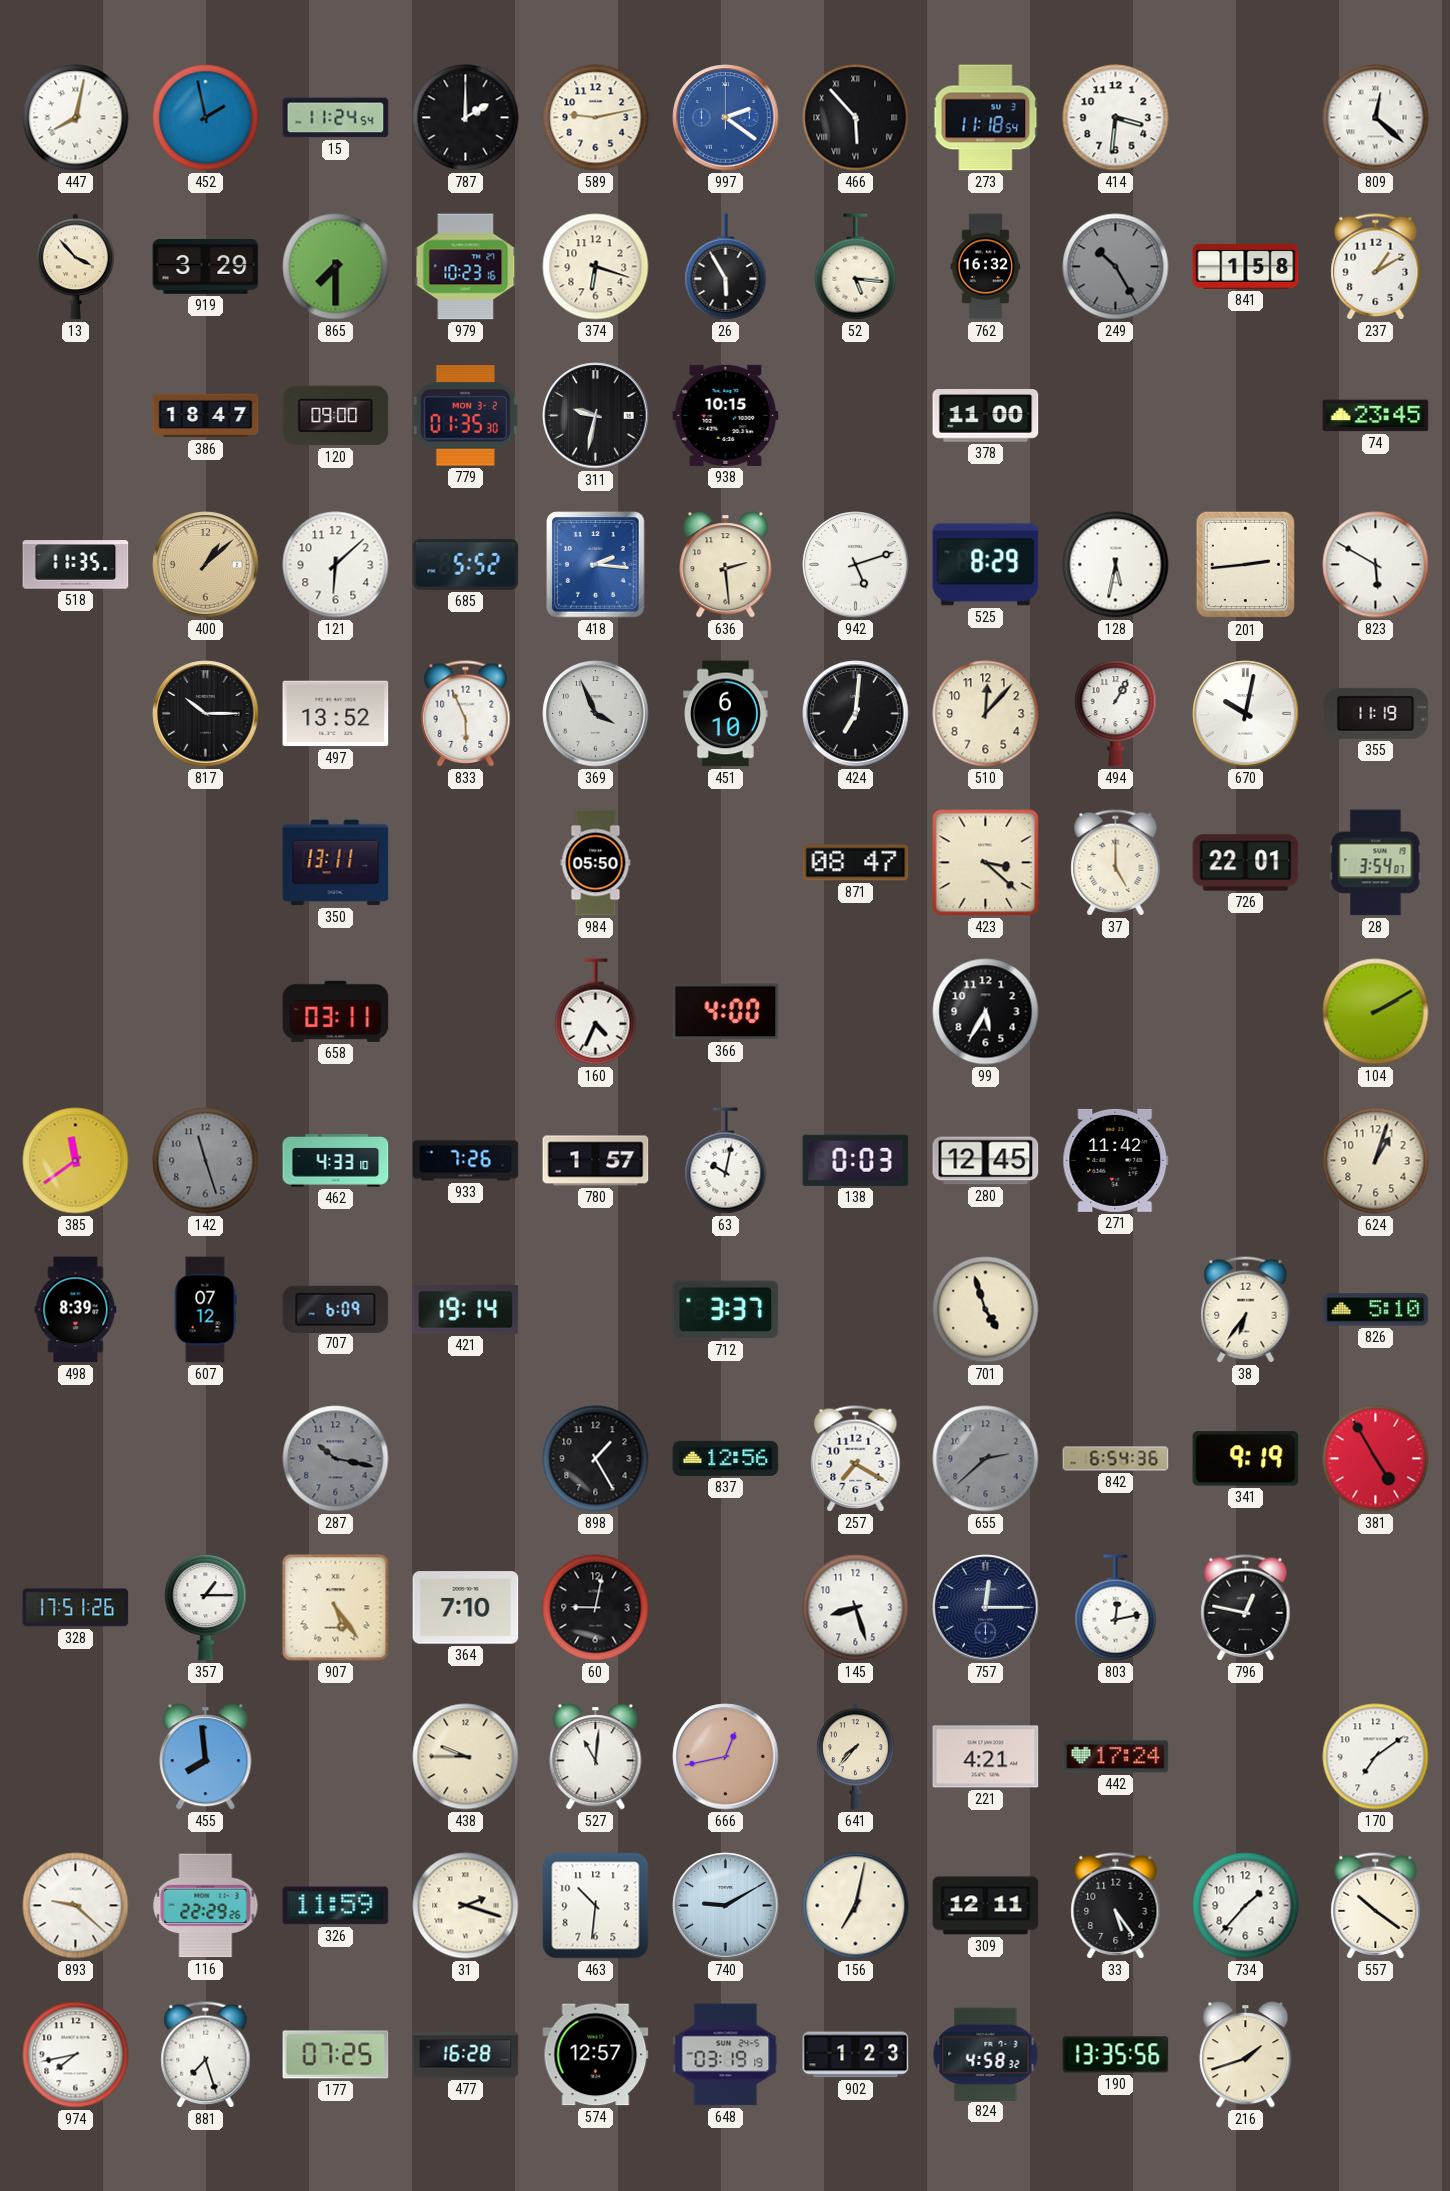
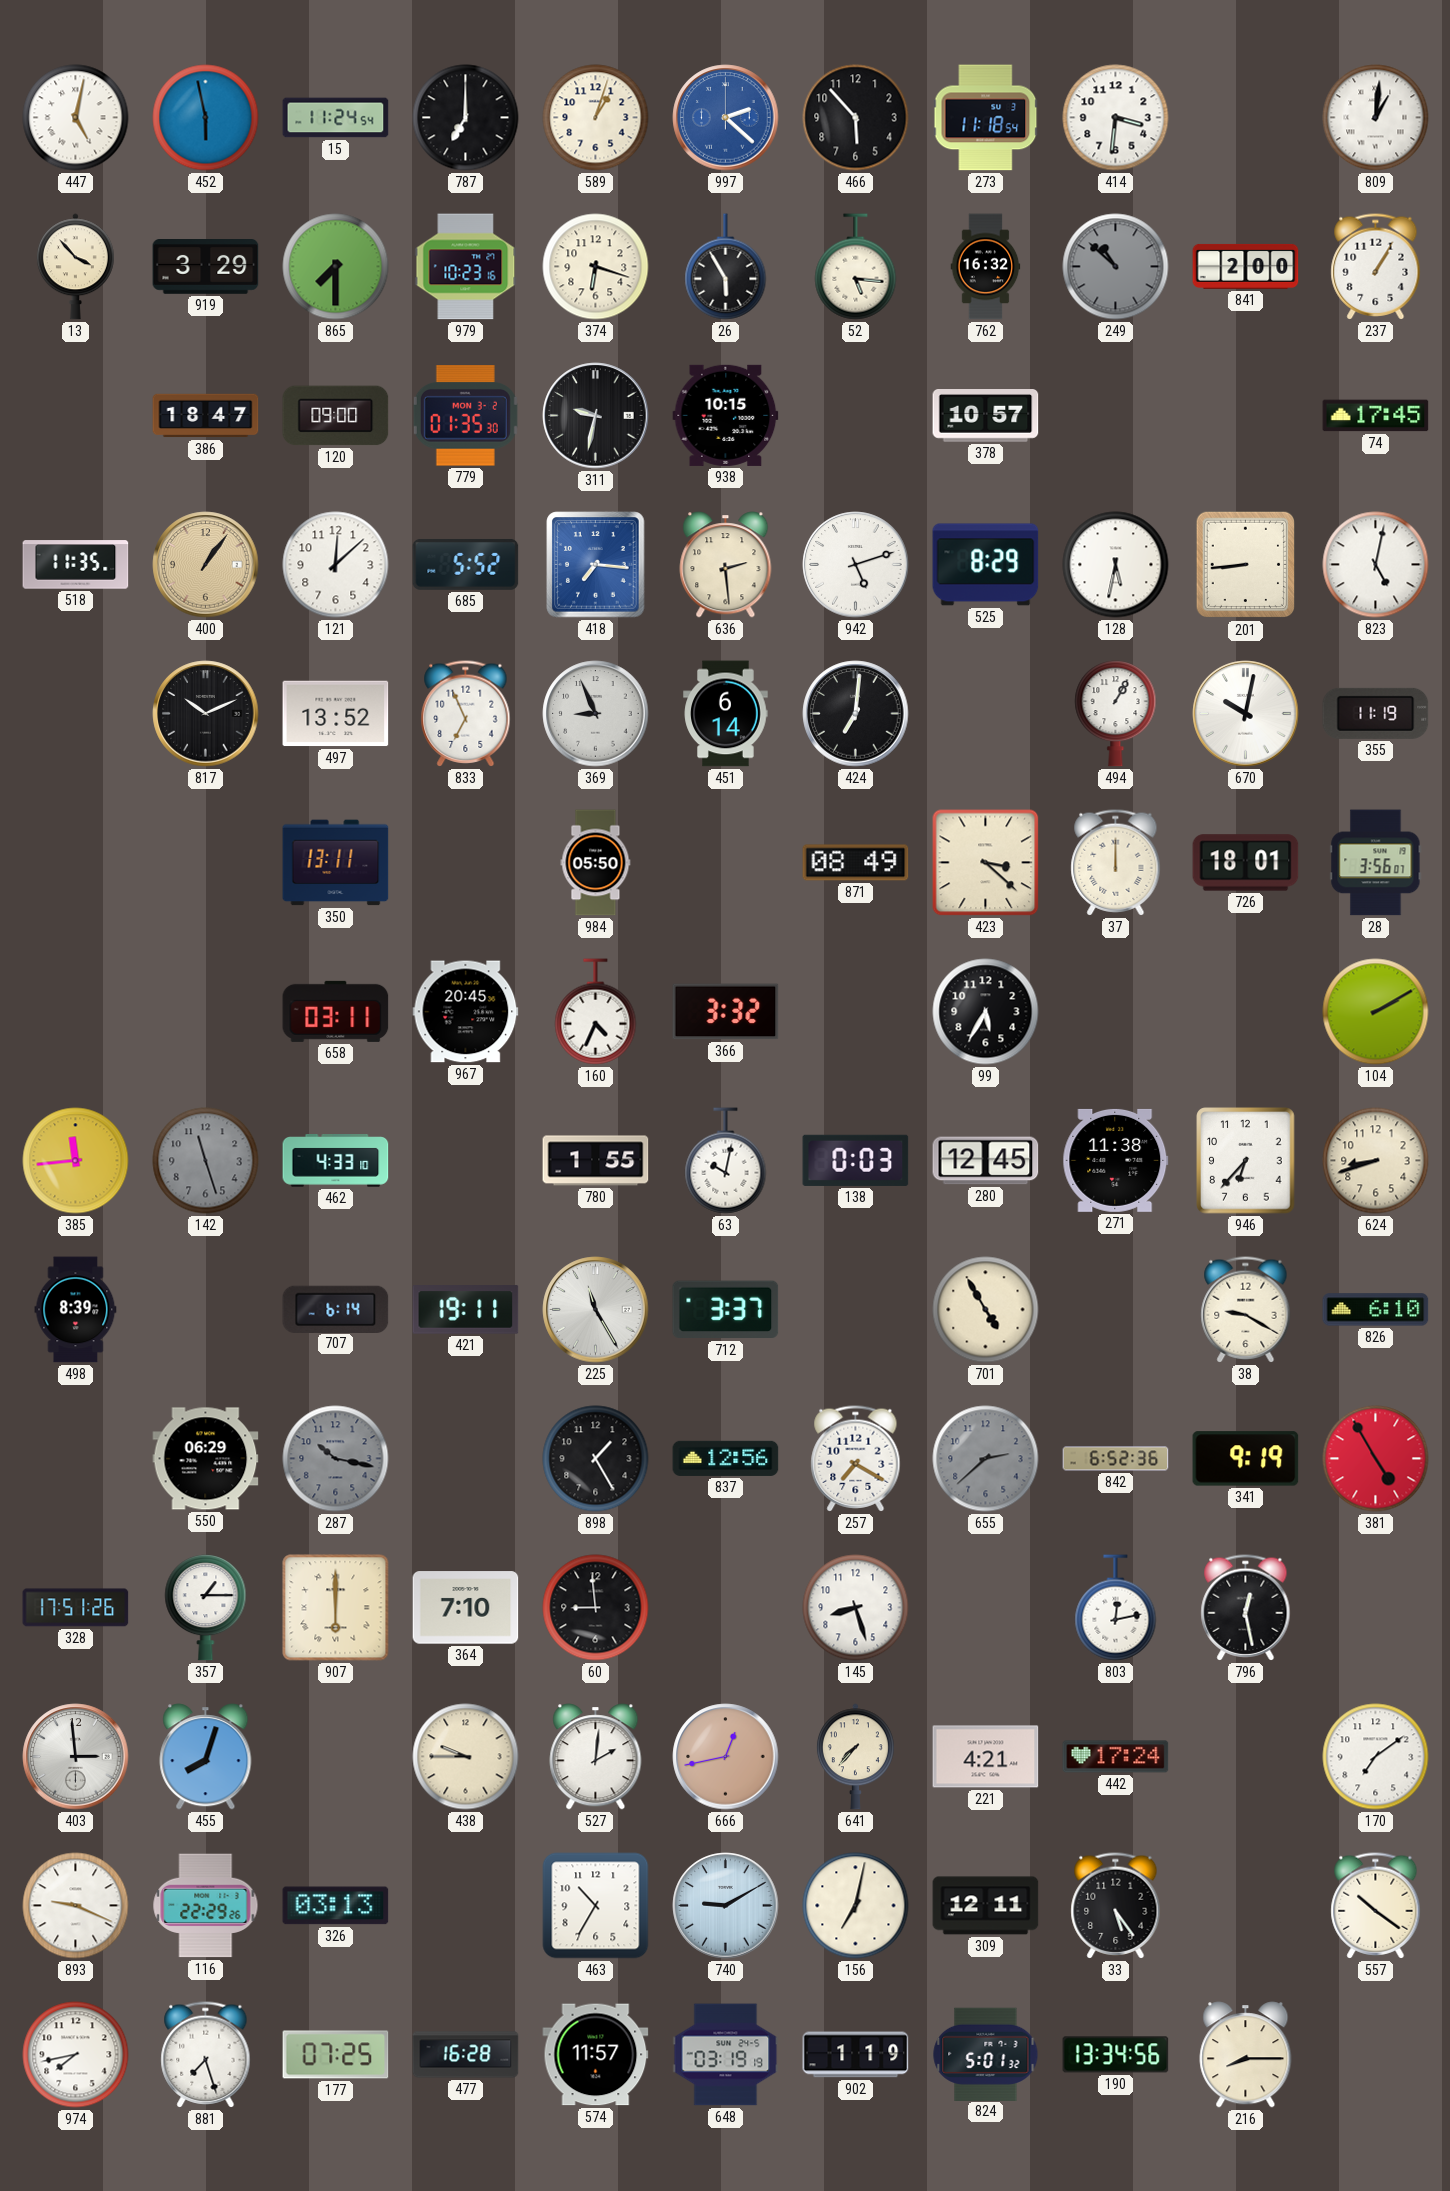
447: 8:02 -> 5:02
452: 1:58 -> 5:58
787: 2:00 -> 7:00
589: 9:13 -> 1:03
997: 2:21 -> 2:22
466 numerals: Roman -> Arabic
809: 12:22 -> 1:01
249: 10:25 -> 10:52
841: 1:58 -> 2:00
237: 1:10 -> 1:05
378: 11:00 -> 10:57
74: 23:45 -> 17:45
400: 1:08 -> 1:06
121: 6:08 -> 12:08
418: 2:16 -> 7:16
201: 2:44 -> 8:44
823: 5:50 -> 5:02
817: 10:15 -> 10:11
833: 5:56 -> 6:56
369: 3:56 -> 8:56
451: 6:10 -> 6:14
510: 12:07 -> none
871: 08:47 -> 08:49
37: 5:00 -> 12:00
726: 22:01 -> 18:01
28: 3:54 -> 3:56
967: none -> 20:45
366: 4:00 -> 3:32
385: 11:39 -> 11:44
933: 7:26 -> none
780: 1:57 -> 1:55
271: 11:42 -> 11:38
946: none -> 6:37
624: 1:03 -> 8:42
607: 07:12 -> none
707: 6:09 -> 6:14
421: 19:14 -> 19:11
225: none -> 11:25
701: 4:57 -> 4:55
38: 6:36 -> 9:20
826: 5:10 -> 6:10
550: none -> 06:29
842: 6:54 -> 6:52
907: 5:24 -> 6:00
60: 9:02 -> 8:59
757: 12:15 -> none
796: 12:47 -> 12:28
403: none -> 2:59
455: 7:59 -> 8:03
527: 11:01 -> 2:01
893: 9:22 -> 9:19
326: 11:59 -> 03:13
31: 2:18 -> none
463: 10:31 -> 10:35
734: 1:37 -> none
574: 12:57 -> 11:57
902: 1:23 -> 1:19
824: 4:58 -> 5:01
190: 13:35 -> 13:34
216: 1:42 -> 8:15
